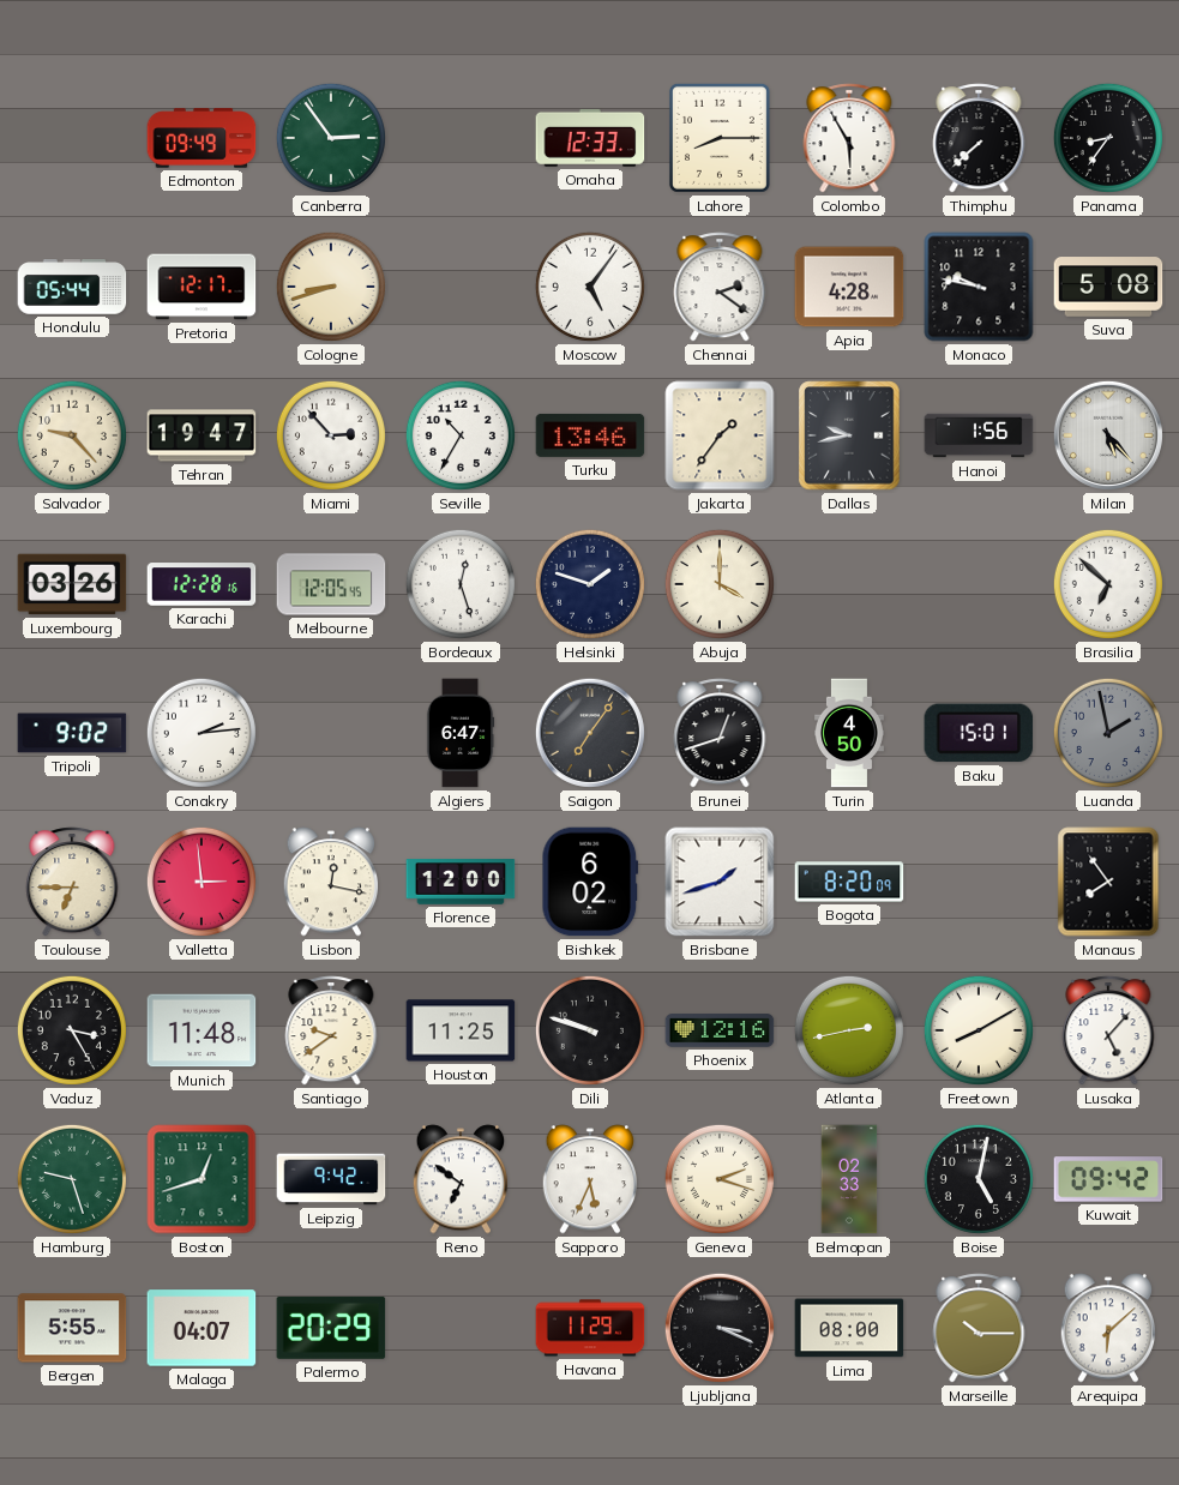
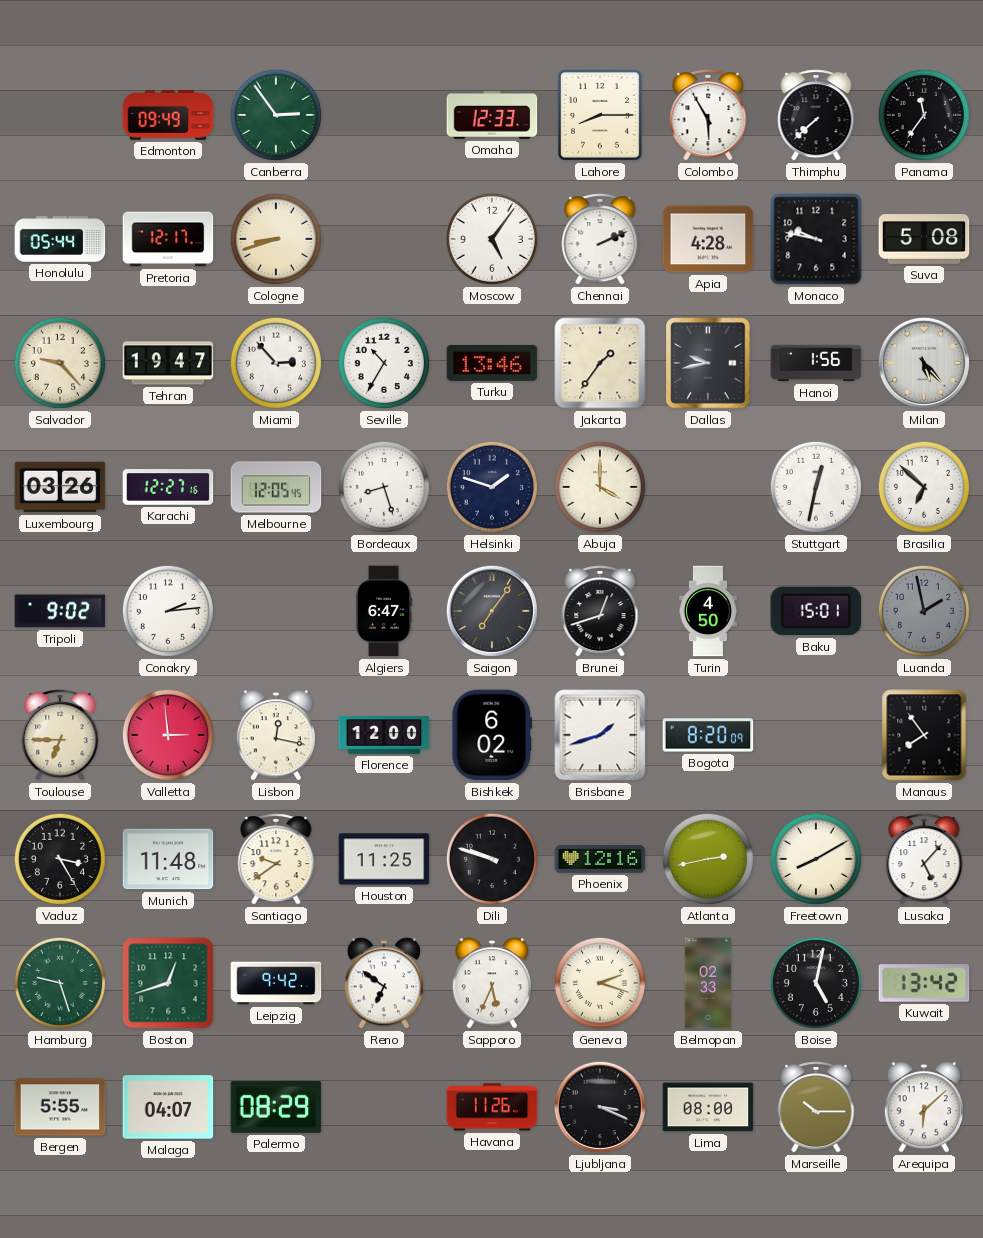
Panama: 8:36 -> 11:36
Chennai: 2:21 -> 2:11
Karachi: 12:28 -> 12:27
Bordeaux: 12:27 -> 8:27
Stuttgart: none -> 12:32
Kuwait: 09:42 -> 13:42
Palermo: 20:29 -> 08:29
Havana: 11:29 -> 11:26
